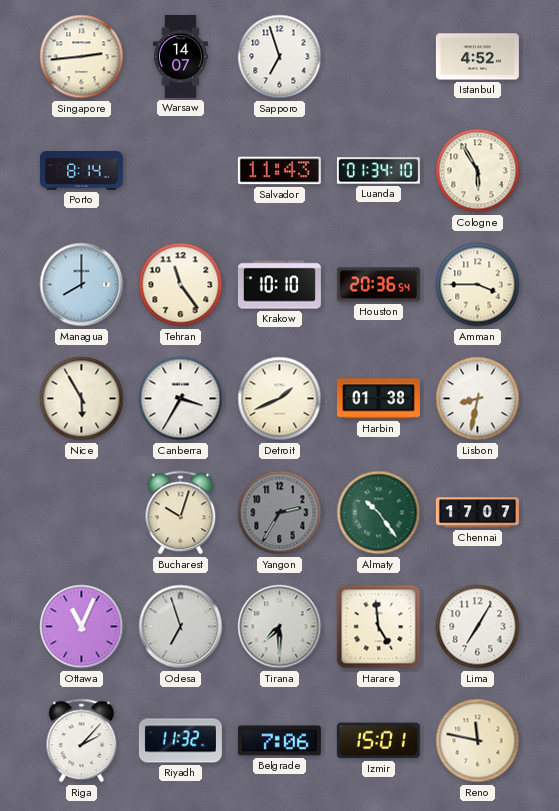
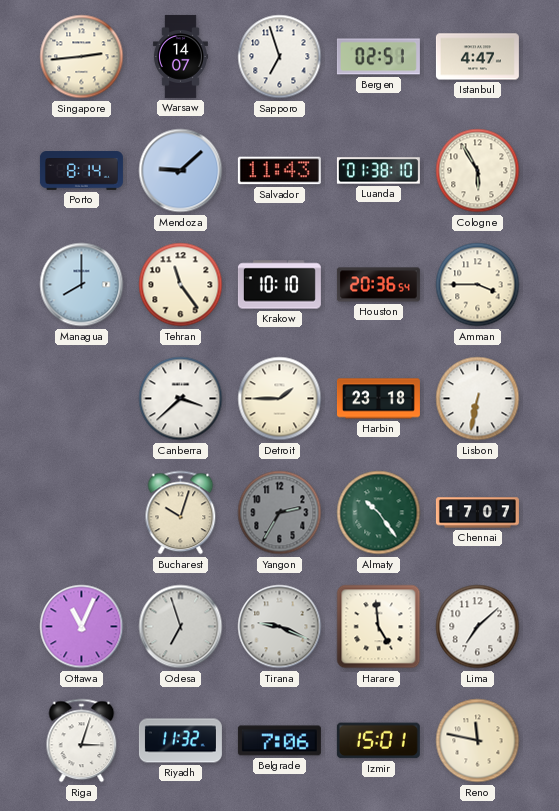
Bergen: none -> 02:51
Istanbul: 4:52 -> 4:47
Mendoza: none -> 9:08
Luanda: 01:34 -> 01:38
Nice: 5:55 -> none
Canberra: 3:35 -> 3:38
Detroit: 1:41 -> 1:45
Harbin: 01:38 -> 23:18
Lisbon: 8:32 -> 6:32
Tirana: 7:30 -> 9:19
Lima: 7:05 -> 7:08
Riga: 2:07 -> 3:03
